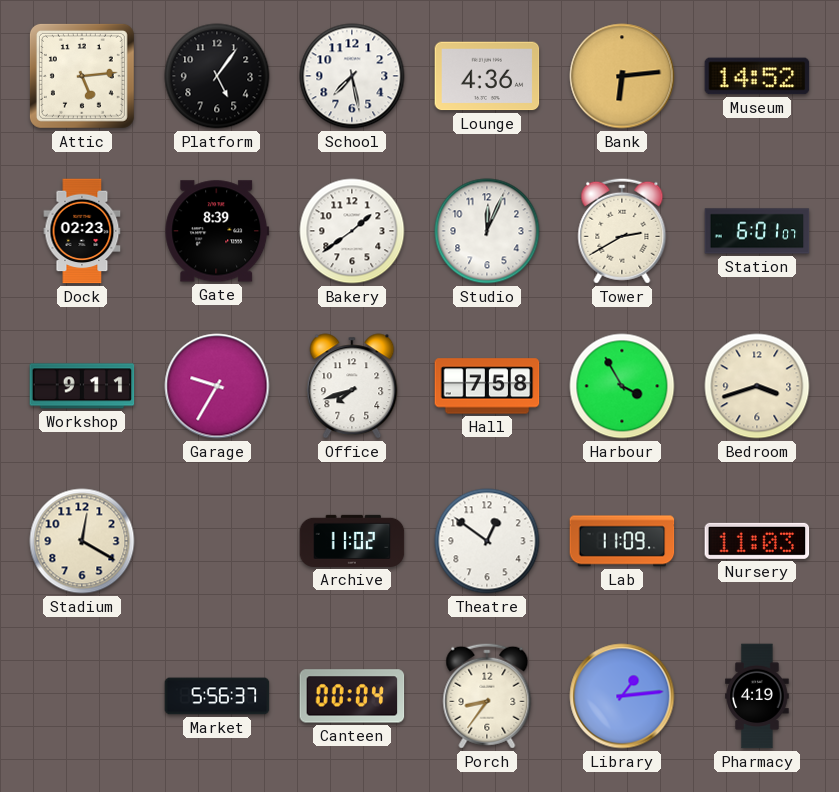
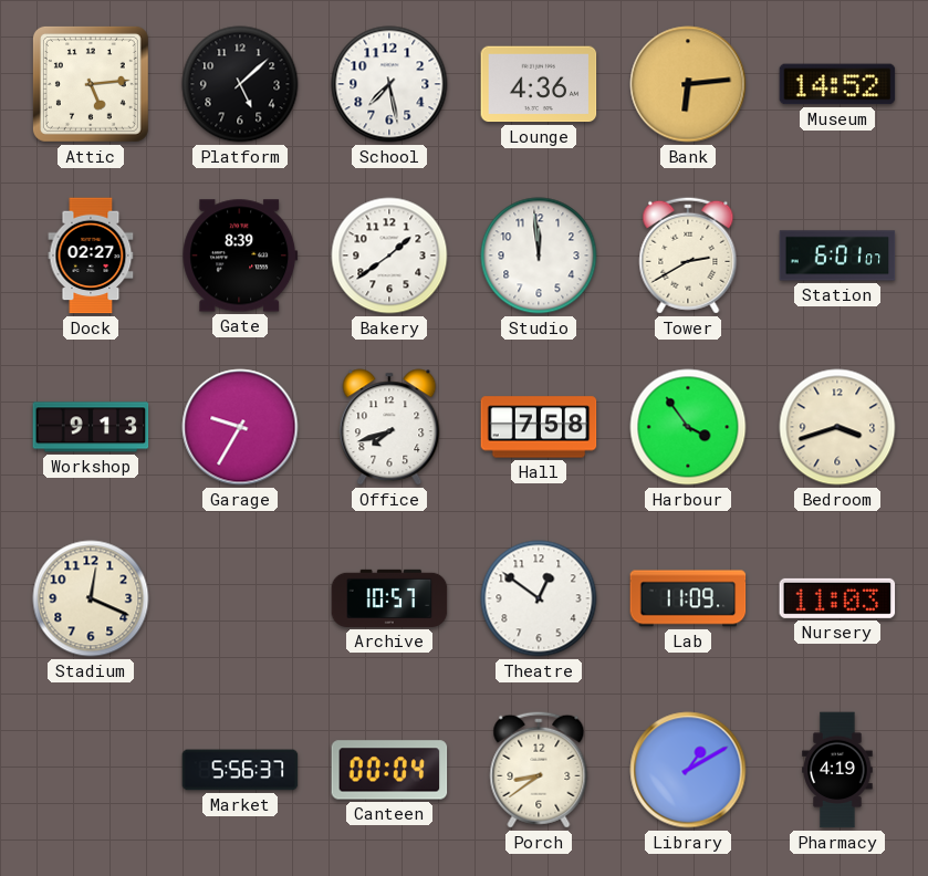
Platform: 5:06 -> 5:08
Dock: 02:23 -> 02:27
Studio: 12:04 -> 11:59
Workshop: 9:11 -> 9:13
Harbour: 3:55 -> 3:54
Stadium: 12:20 -> 12:19
Archive: 11:02 -> 10:57
Porch: 8:36 -> 8:39
Library: 1:14 -> 1:10
